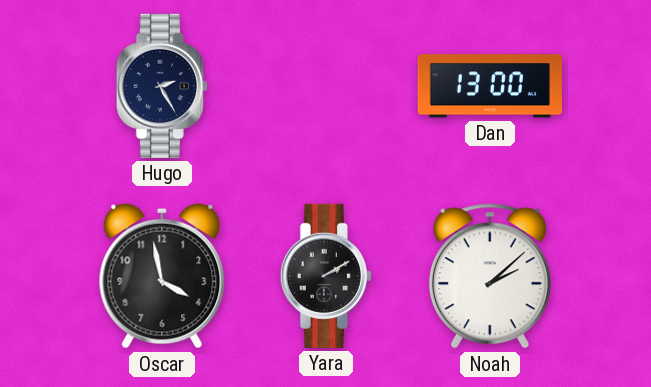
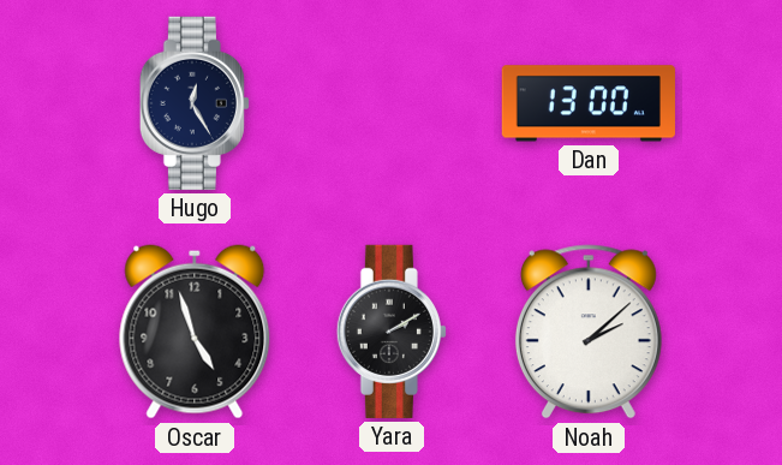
Hugo: 2:25 -> 12:25
Oscar: 3:58 -> 4:57
